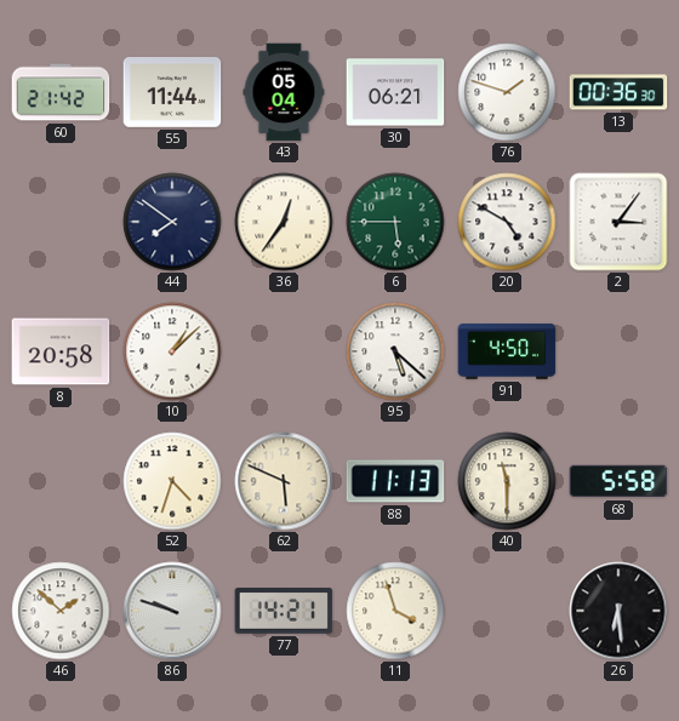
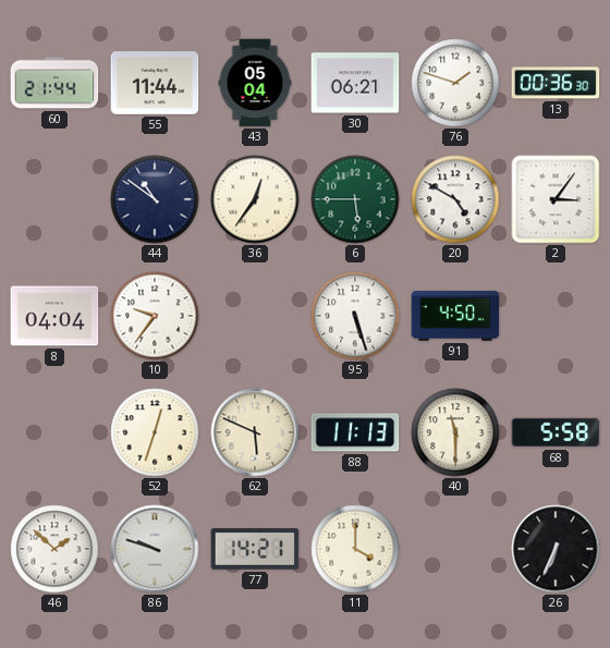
60: 21:42 -> 21:44
44: 7:51 -> 10:51
8: 20:58 -> 04:04
10: 1:08 -> 9:36
95: 5:22 -> 5:27
52: 4:33 -> 12:33
11: 3:57 -> 4:00
26: 6:29 -> 6:34
